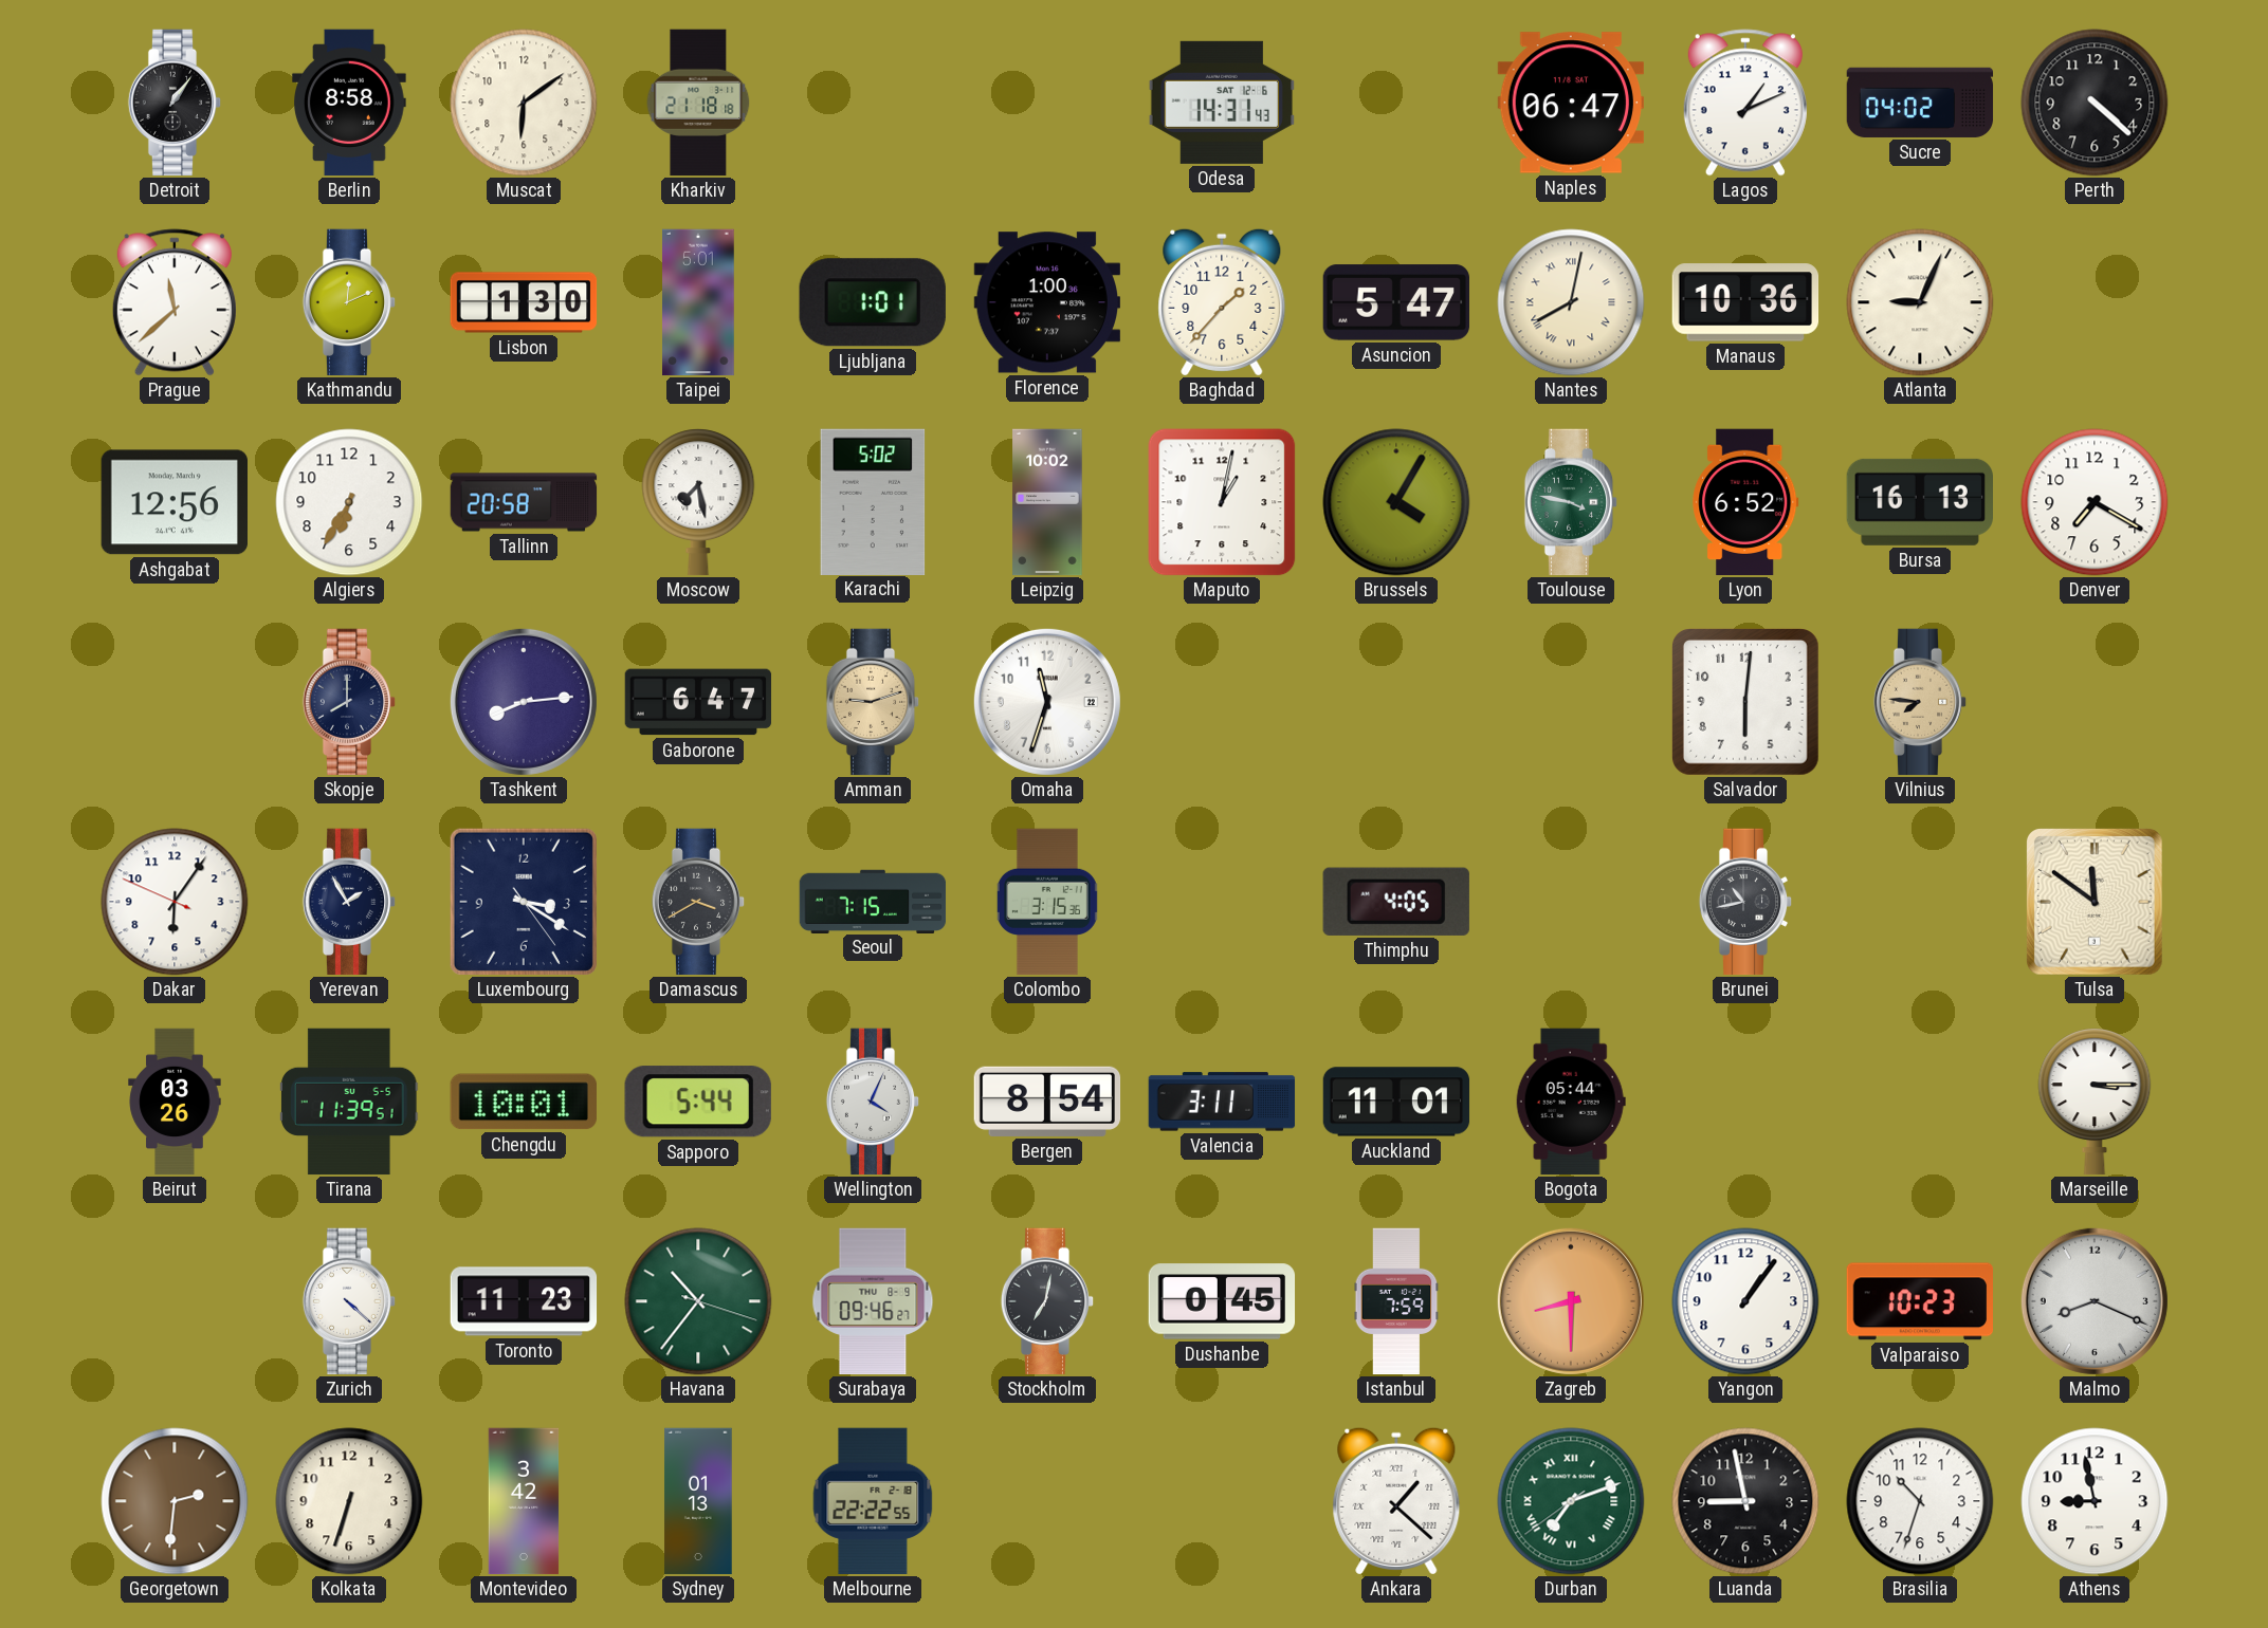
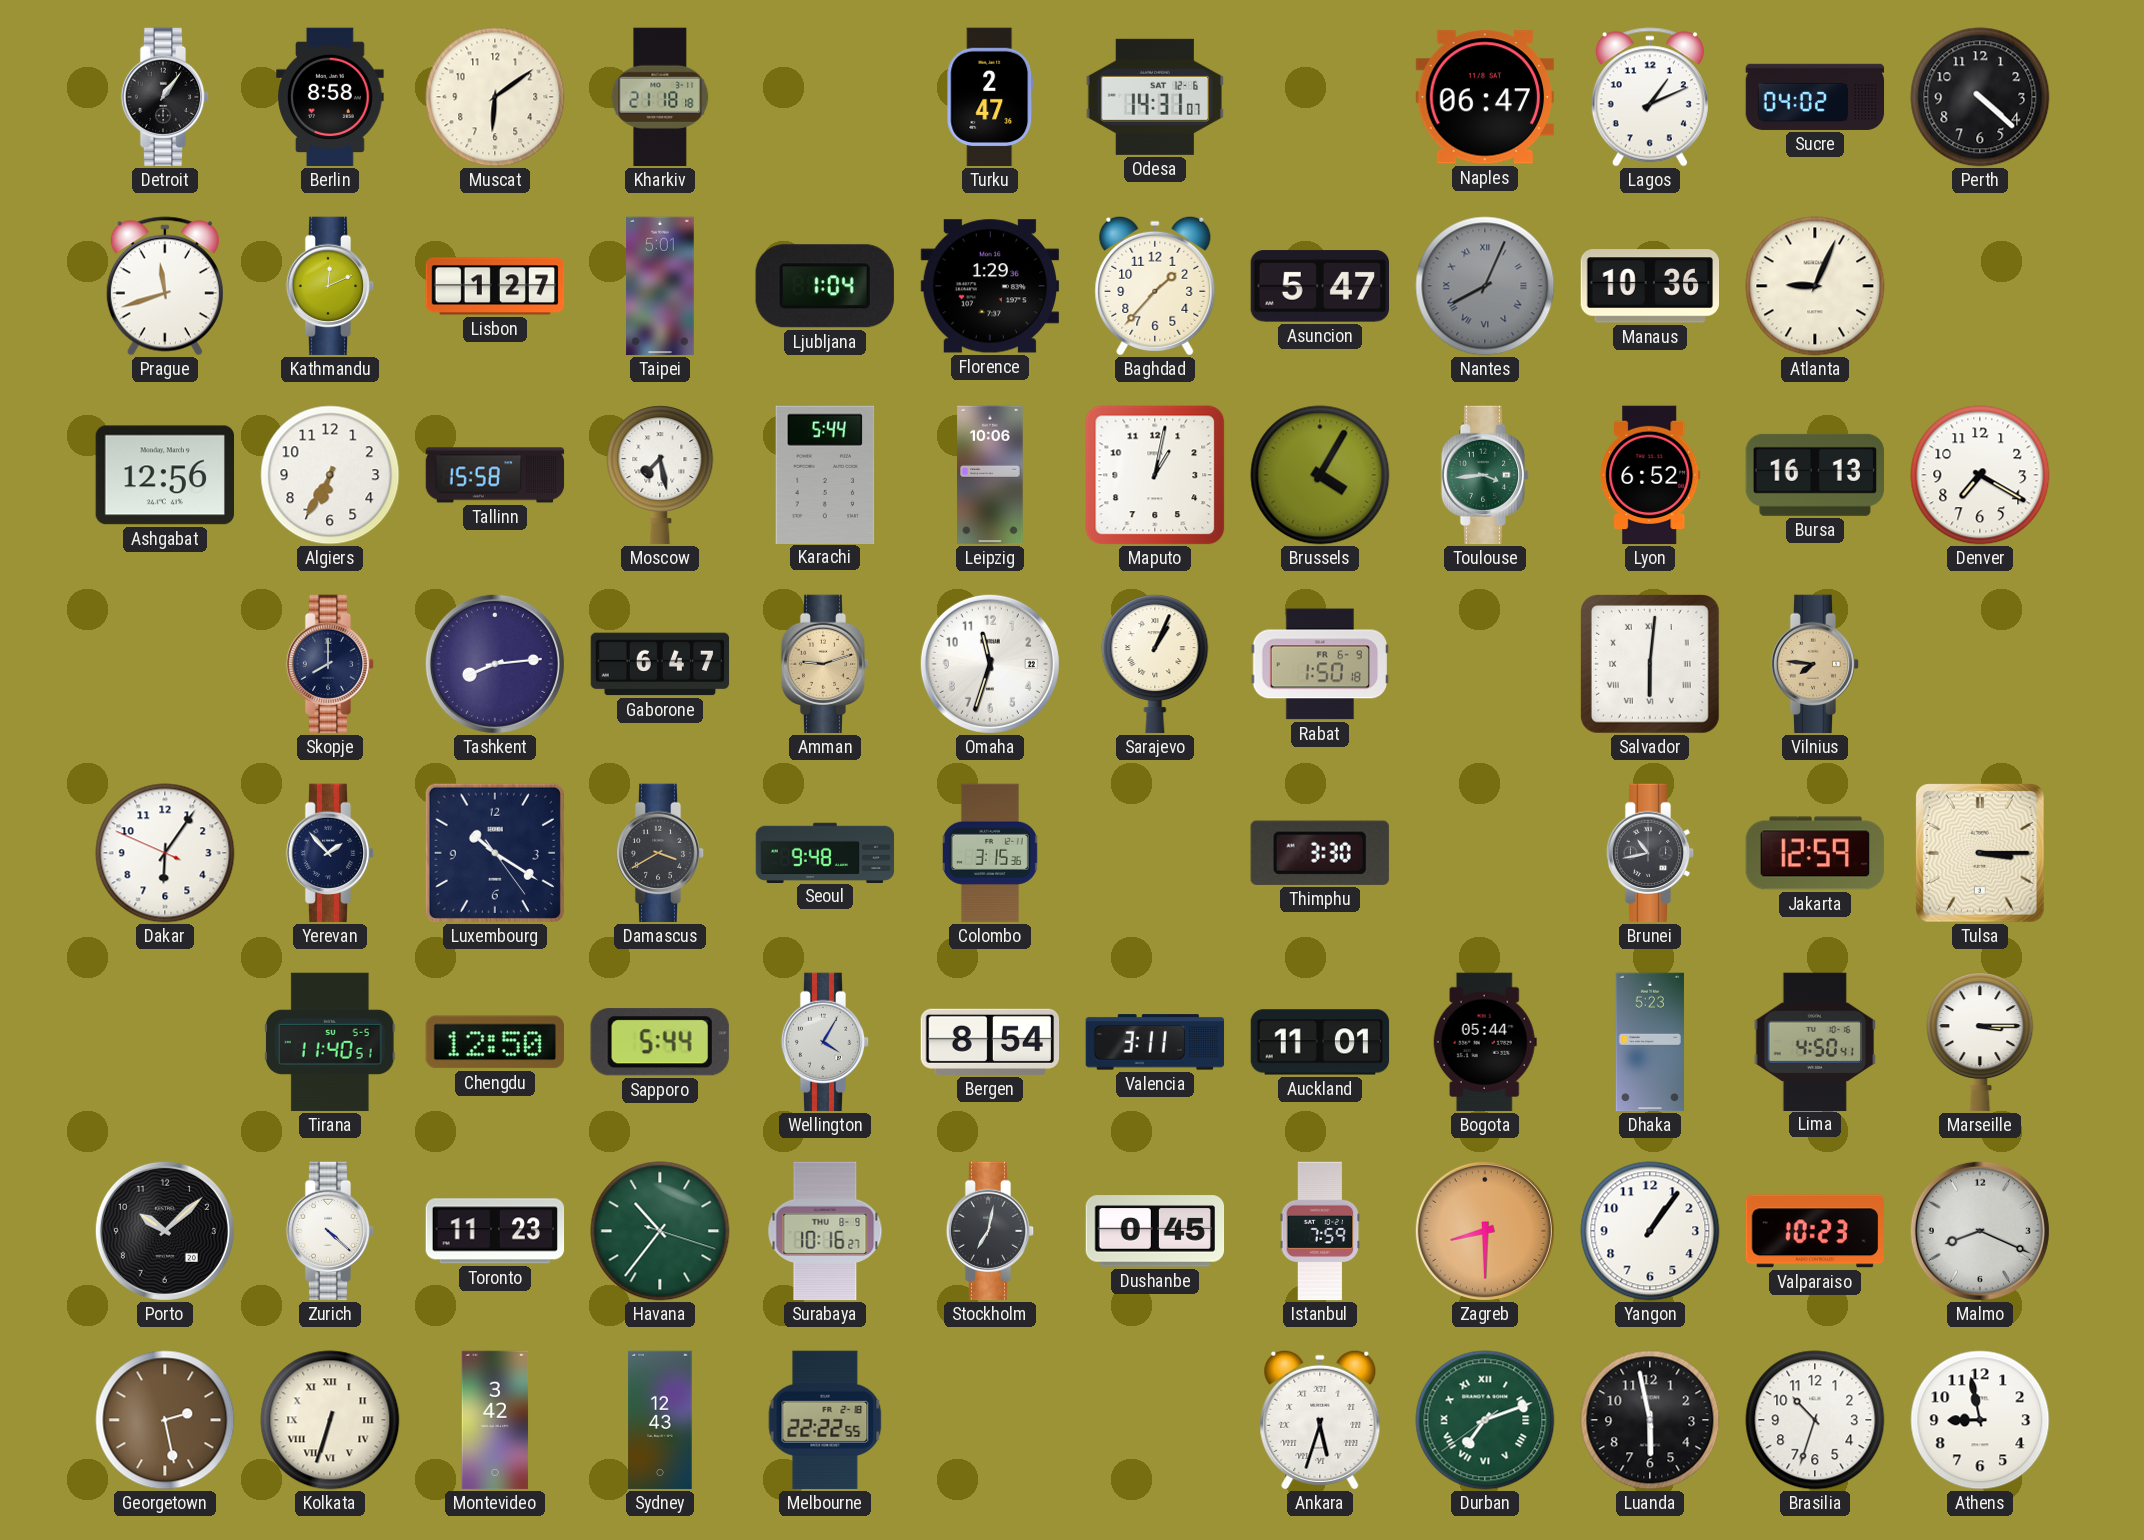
Turku: none -> 2:47
Odesa: 14:31:43 -> 14:31:07
Prague: 11:38 -> 11:42
Lisbon: 1:30 -> 1:27
Ljubljana: 1:01 -> 1:04
Florence: 1:00 -> 1:29
Nantes: 8:02 -> 8:04
Nantes dial: cream -> grey
Tallinn: 20:58 -> 15:58
Karachi: 5:02 -> 5:44
Leipzig: 10:02 -> 10:06
Toulouse: 3:47 -> 3:44
Sarajevo: none -> 1:04
Rabat: none -> 1:50
Salvador numerals: Arabic -> Roman
Yerevan: 1:55 -> 1:53
Luxembourg: 3:20 -> 10:20
Seoul: 7:15 -> 9:48
Thimphu: 4:05 -> 3:30
Jakarta: none -> 12:59
Tulsa: 11:51 -> 3:15
Beirut: 03:26 -> none
Tirana: 11:39 -> 11:40
Chengdu: 10:01 -> 12:50
Wellington: 4:04 -> 4:05
Dhaka: none -> 5:23
Lima: none -> 4:50
Porto: none -> 10:08
Surabaya: 09:46 -> 10:16
Georgetown: 2:31 -> 2:28
Kolkata numerals: Arabic -> Roman
Sydney: 01:13 -> 12:43
Ankara: 1:22 -> 5:33
Luanda: 8:58 -> 5:58
